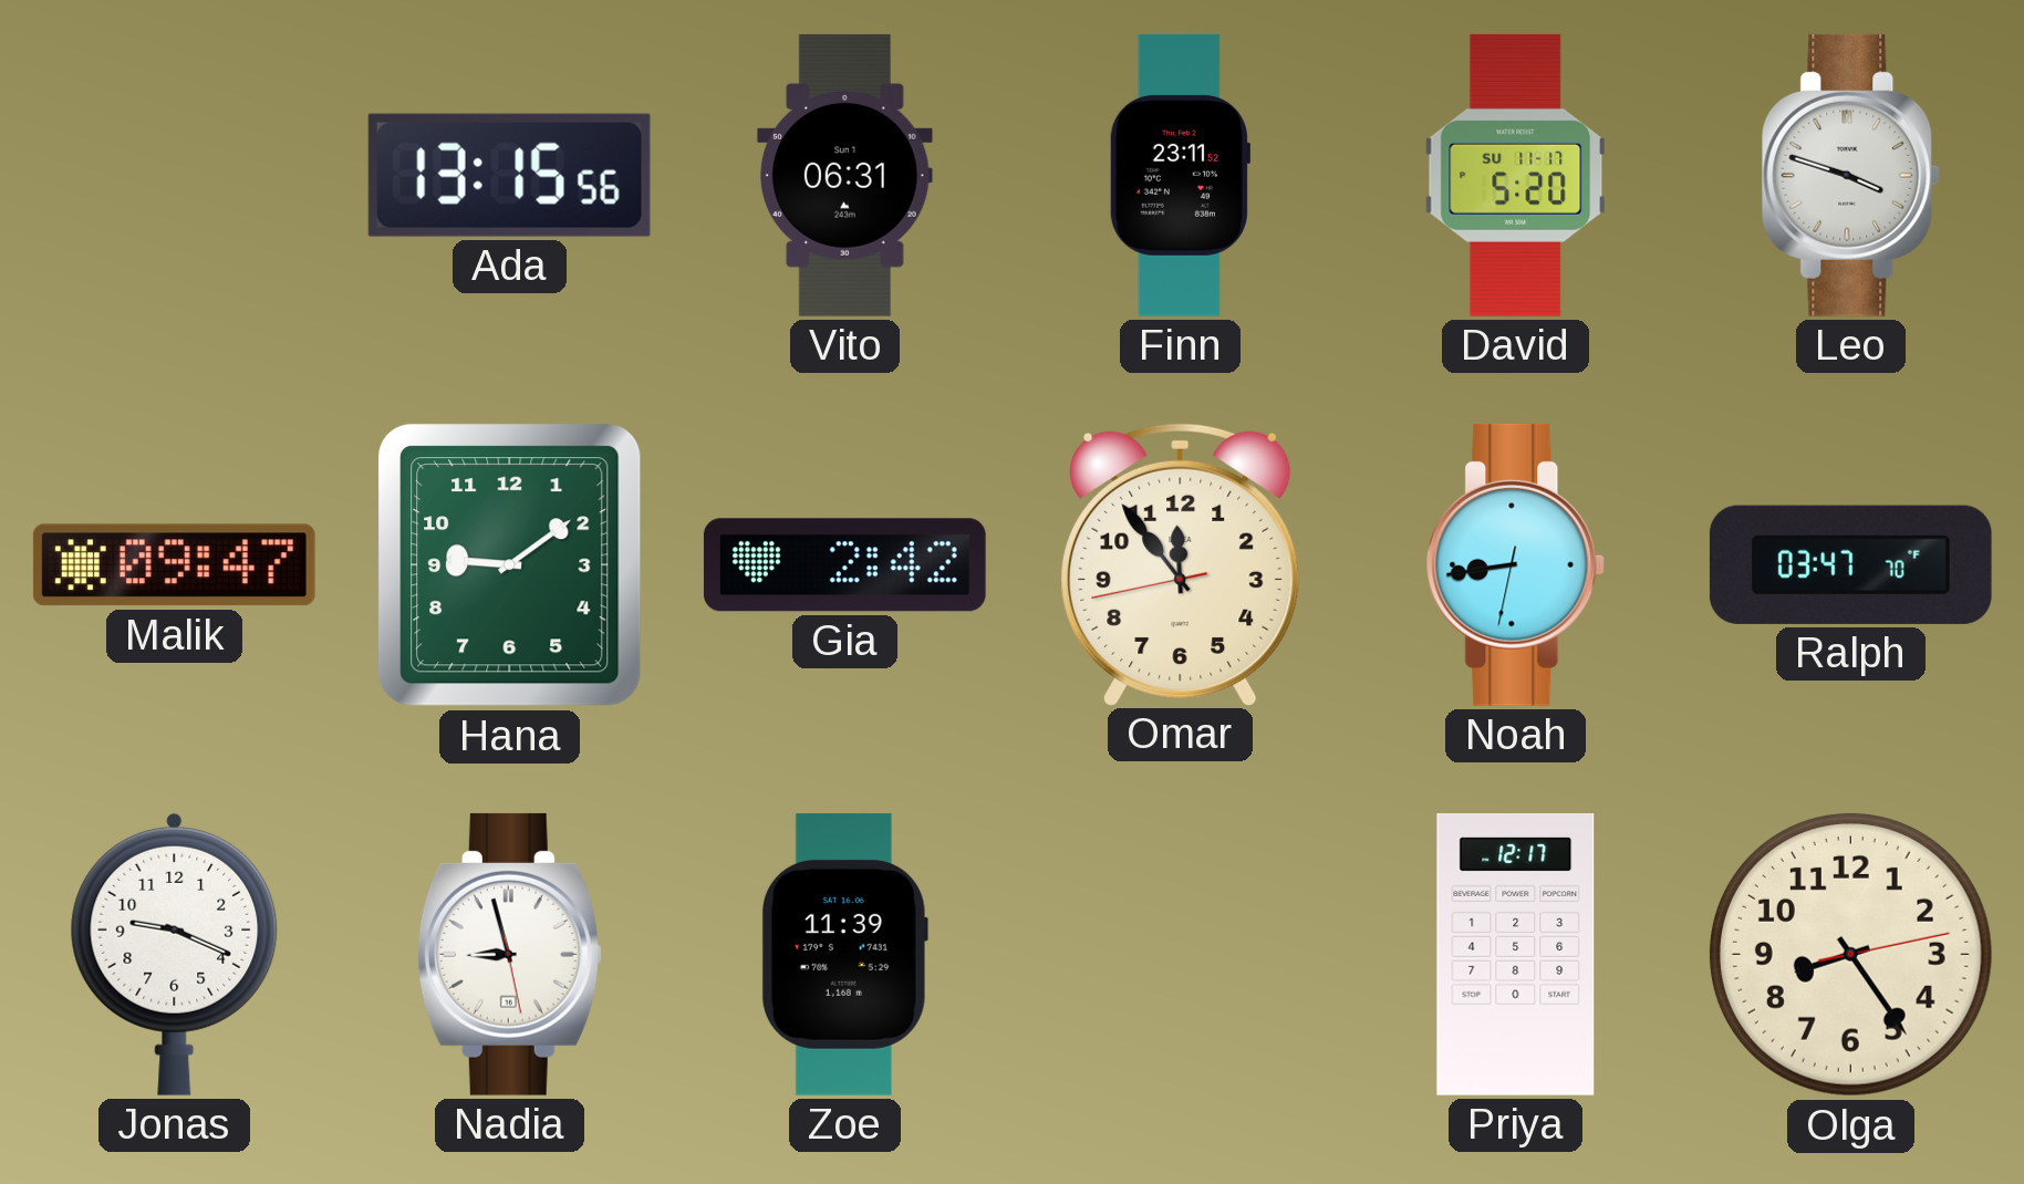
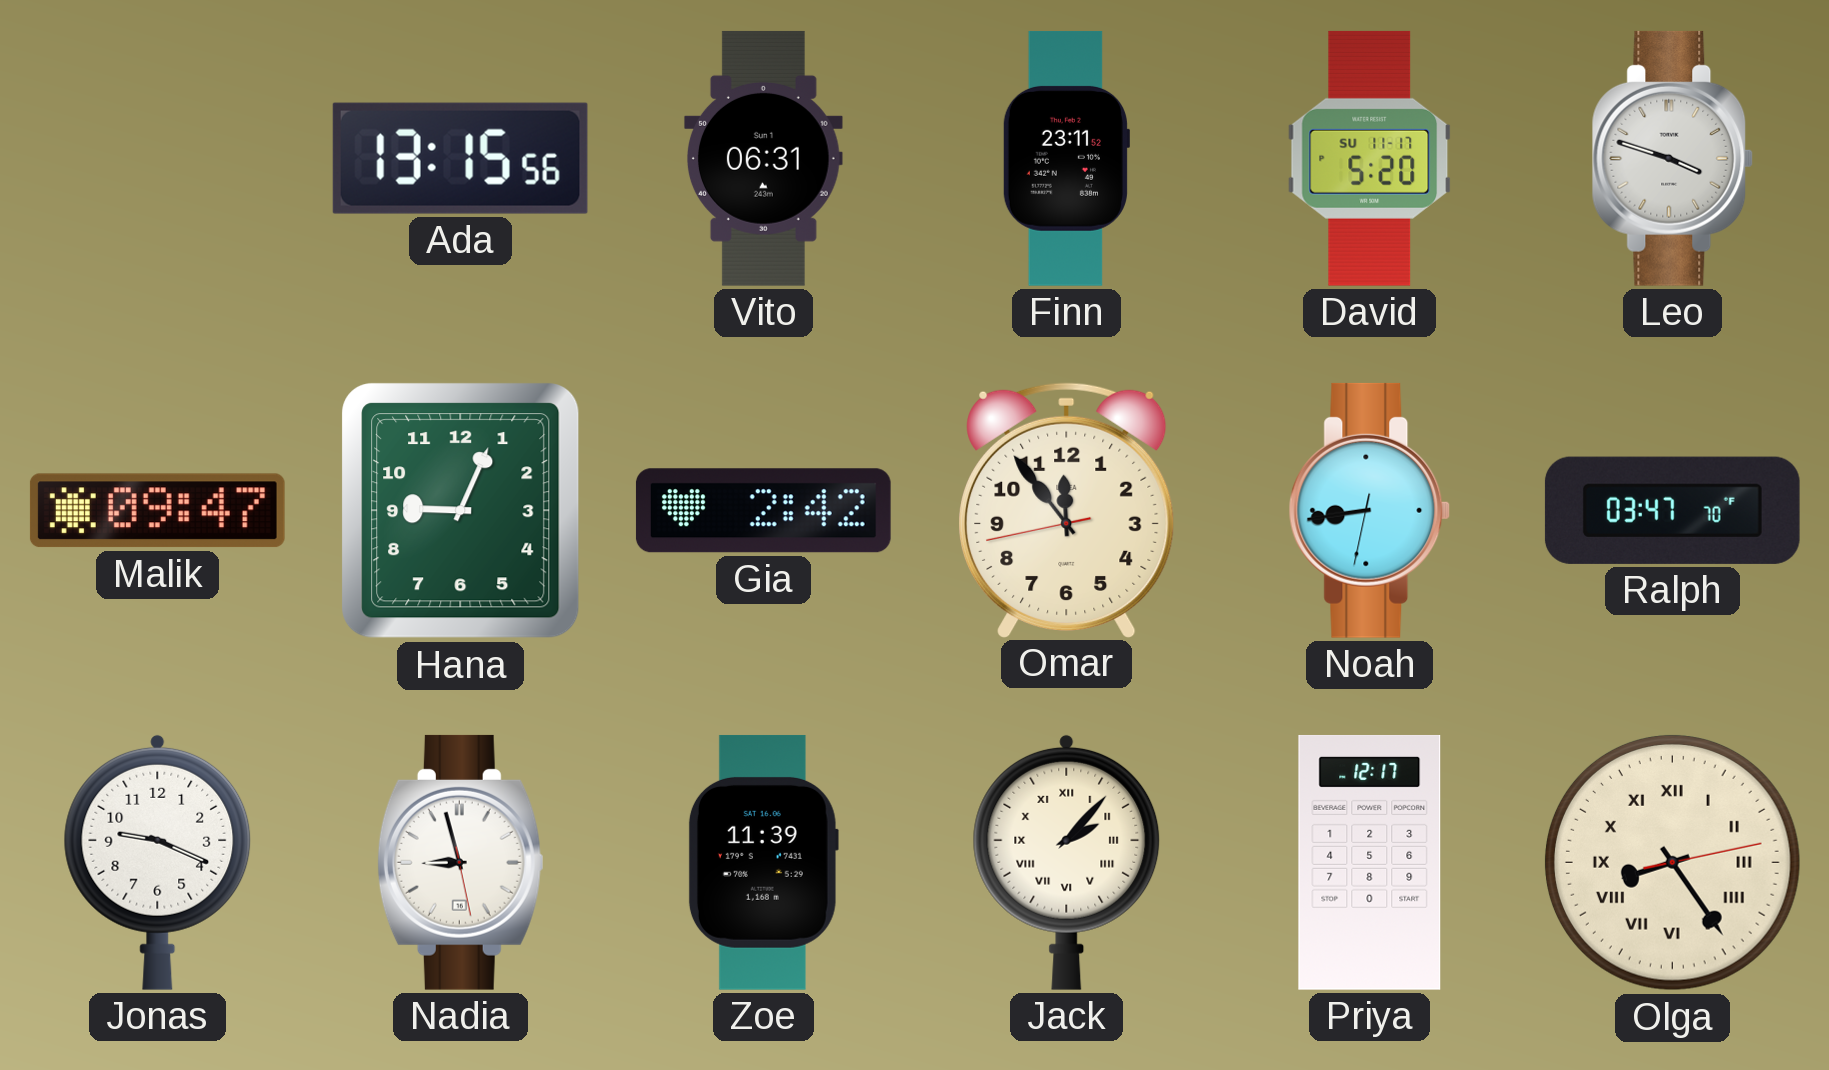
Hana: 9:09 -> 9:04
Jack: none -> 2:07
Olga numerals: Arabic -> Roman
